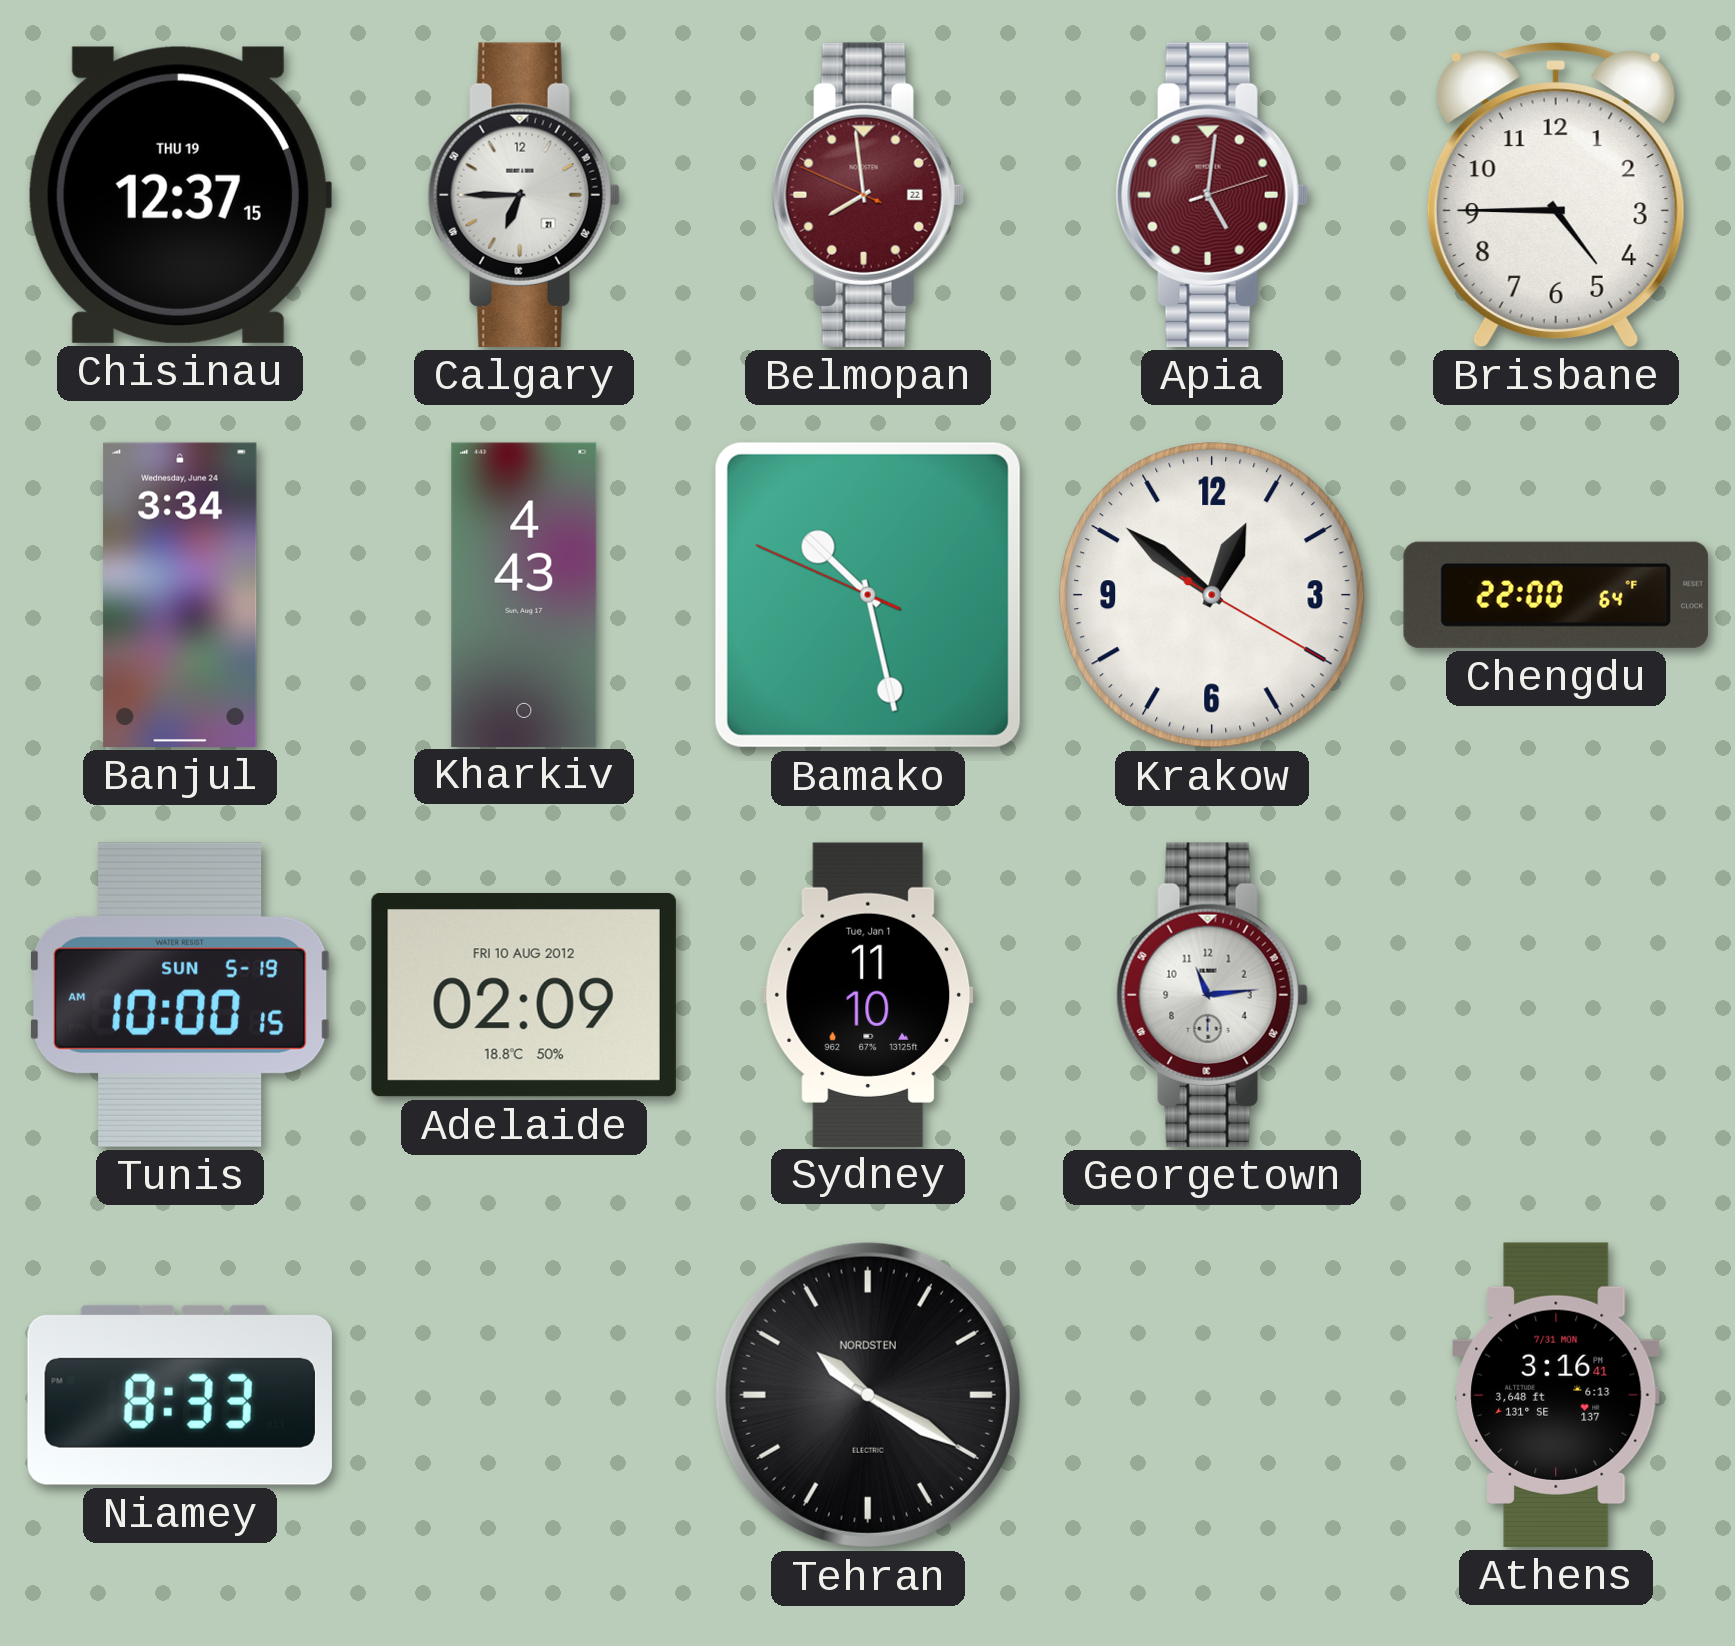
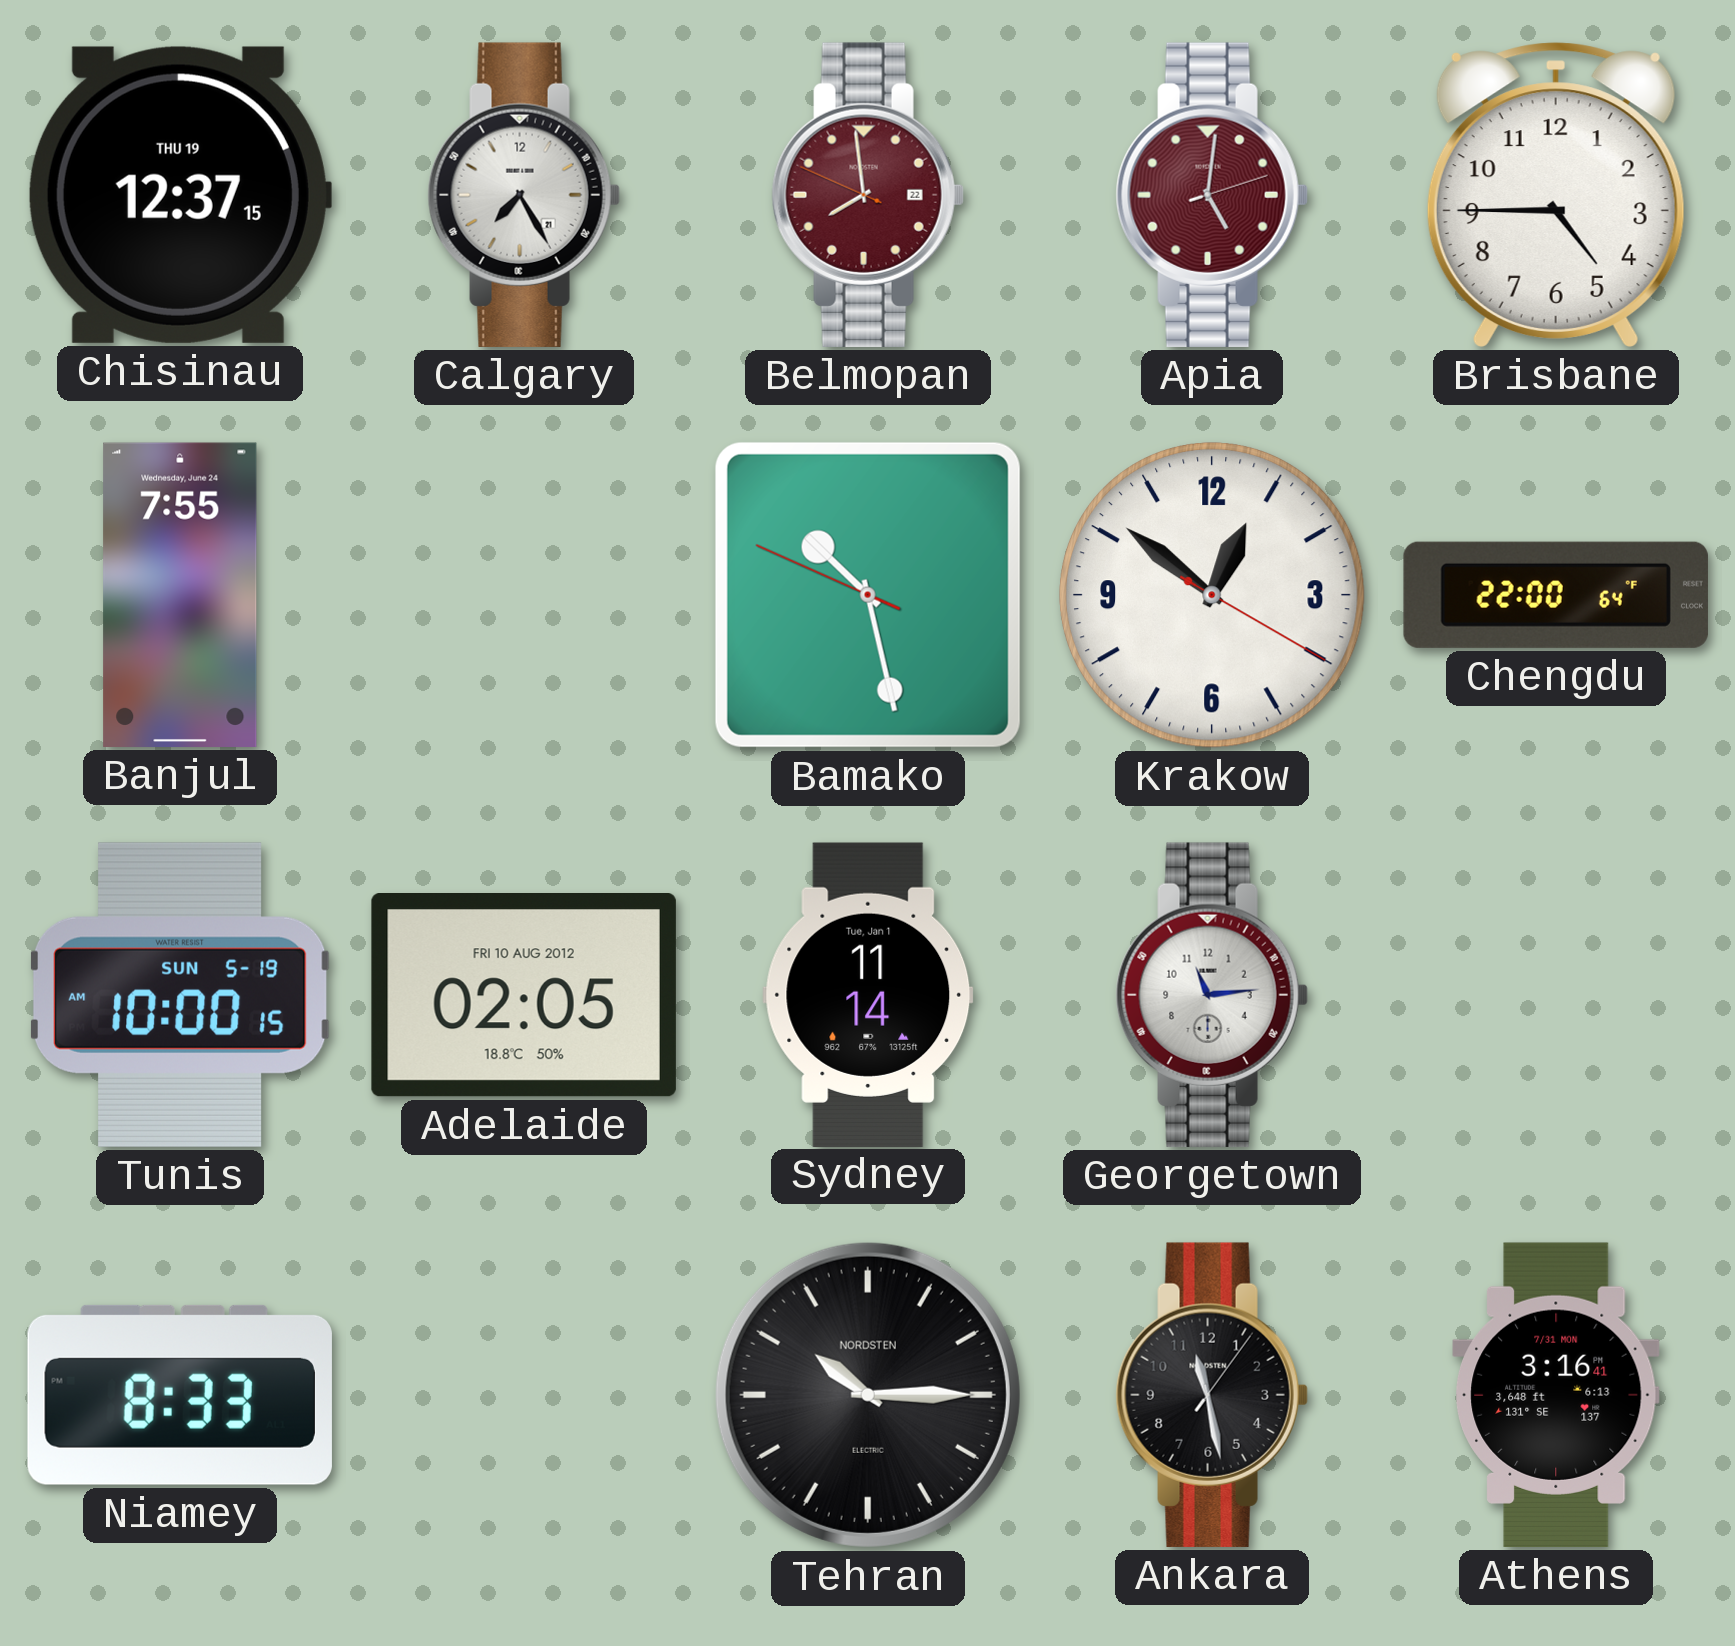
Calgary: 6:45 -> 7:25
Banjul: 3:34 -> 7:55
Kharkiv: 4:43 -> none
Adelaide: 02:09 -> 02:05
Sydney: 11:10 -> 11:14
Tehran: 10:20 -> 10:15
Ankara: none -> 11:28
